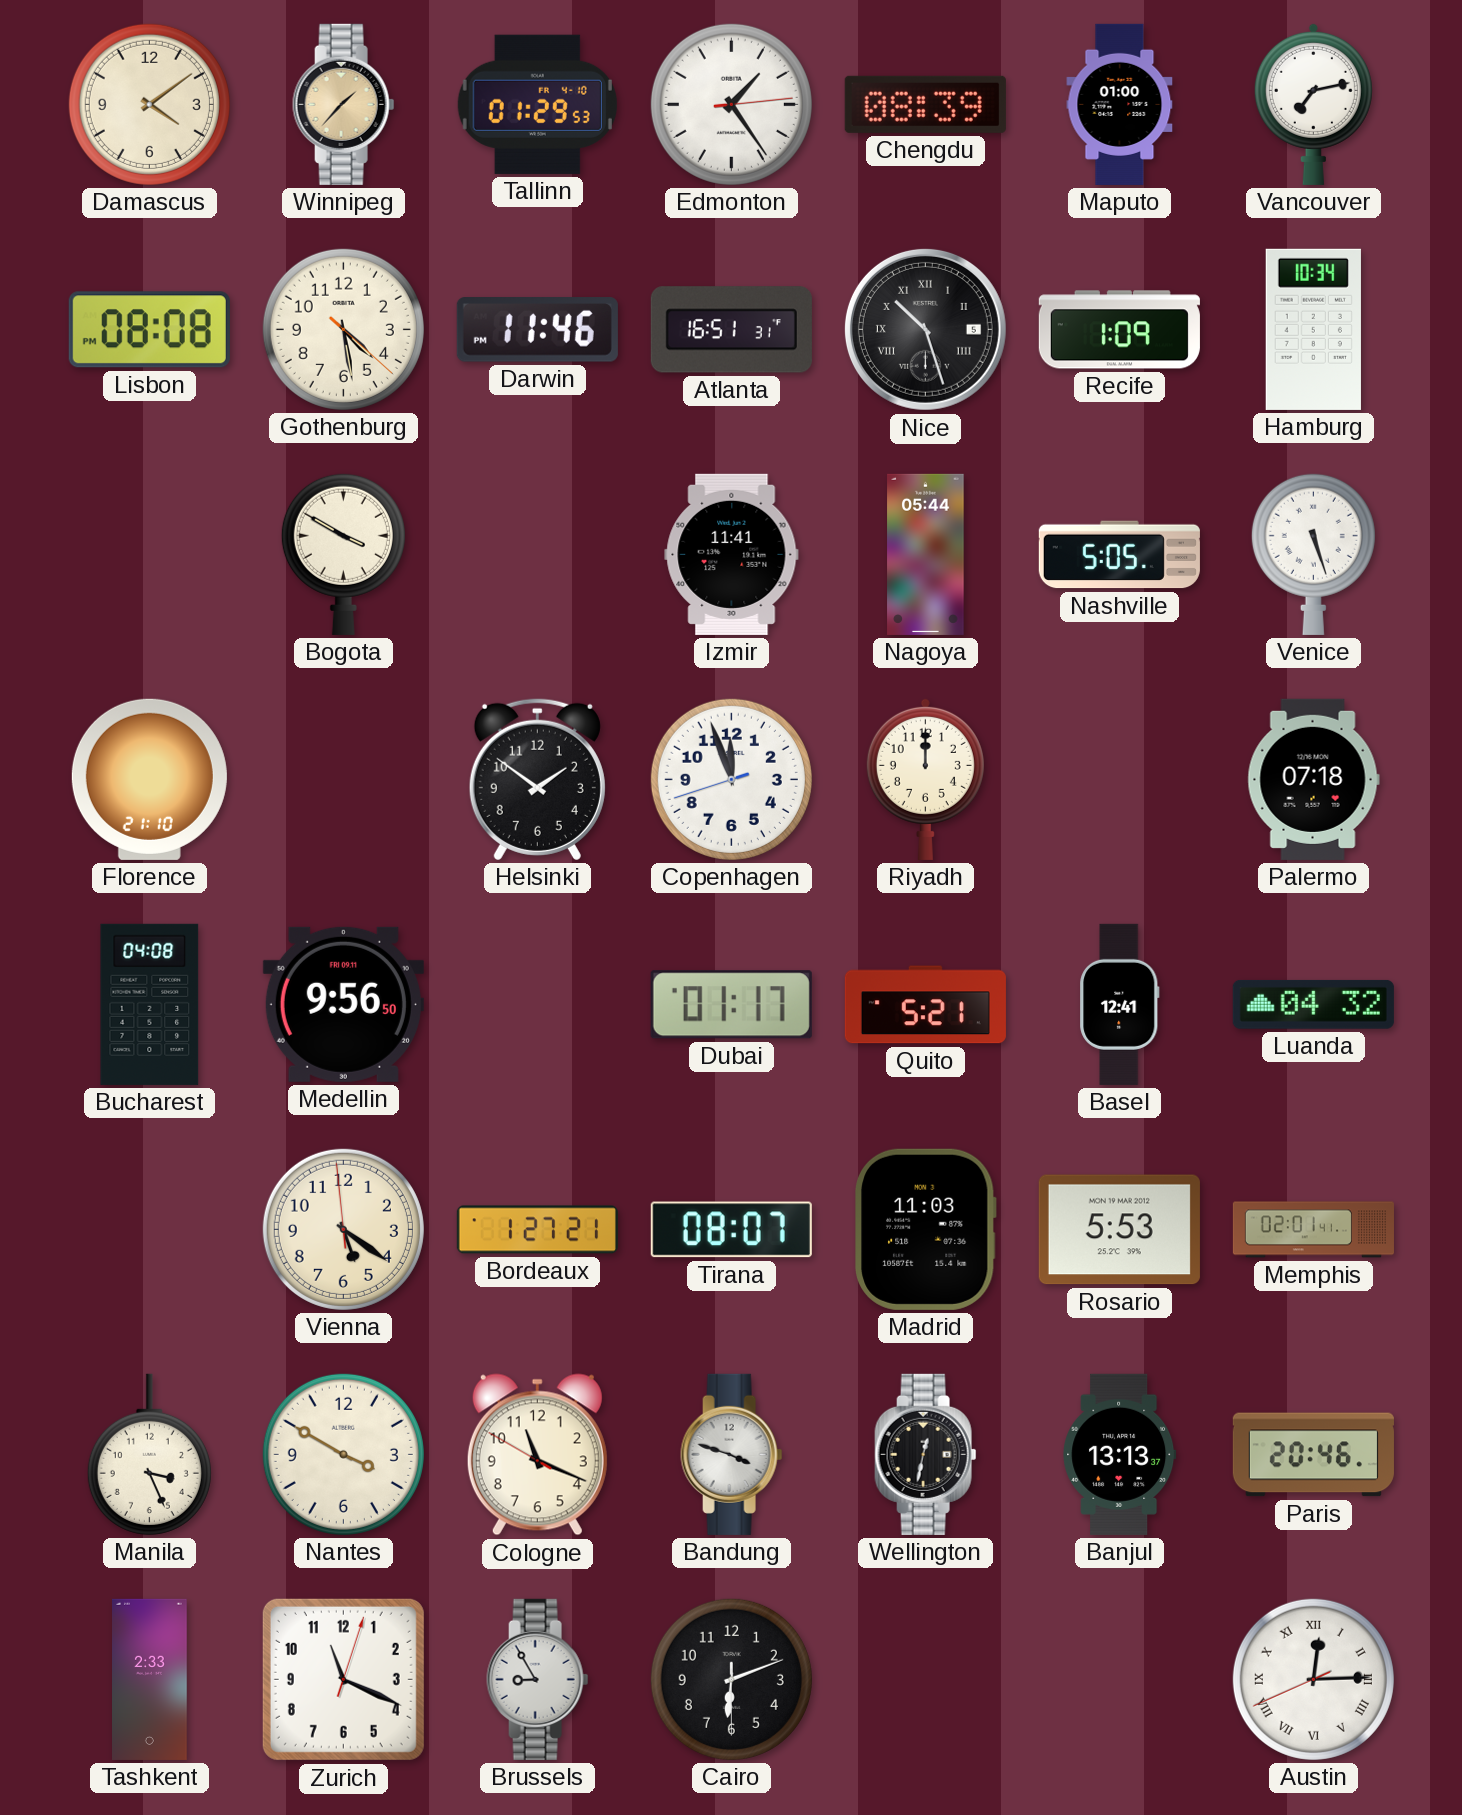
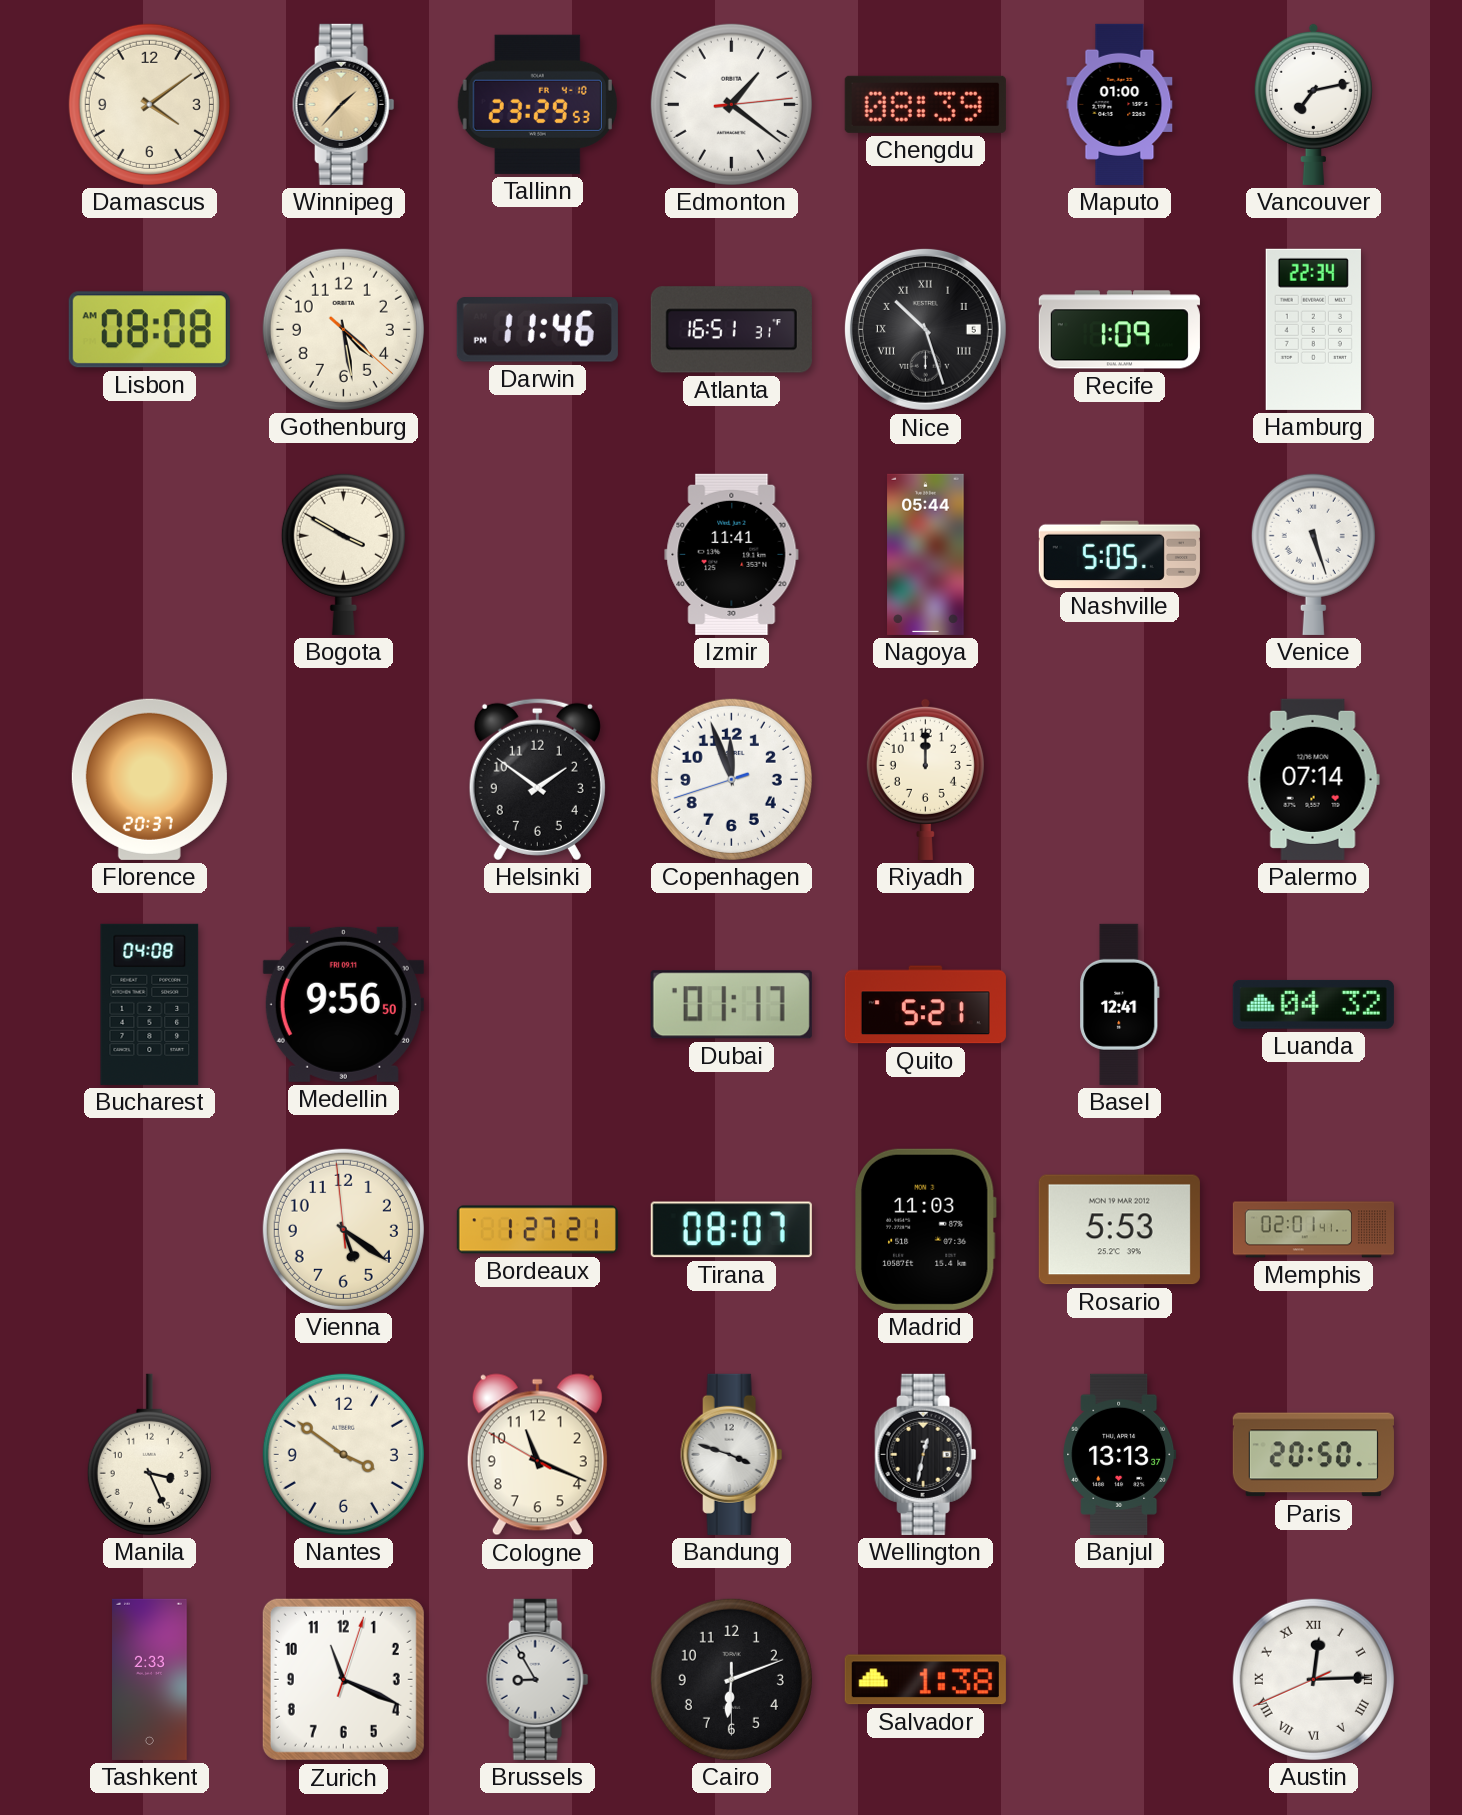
Tallinn: 01:29 -> 23:29
Edmonton: 1:24 -> 1:21
Lisbon: 08:08 PM -> 08:08 AM
Hamburg: 10:34 -> 22:34
Florence: 21:10 -> 20:37
Palermo: 07:18 -> 07:14
Nantes: 3:50 -> 3:51
Paris: 20:46 -> 20:50
Salvador: none -> 1:38
